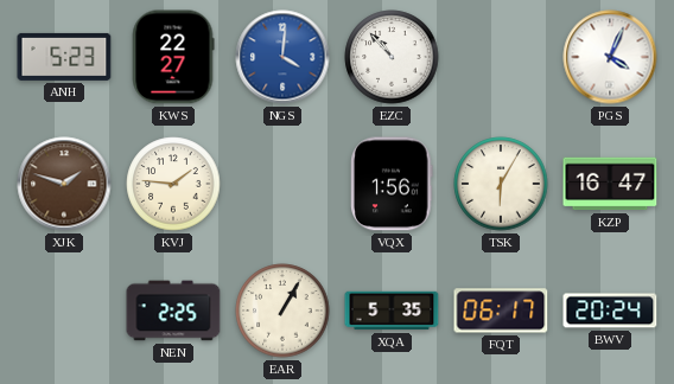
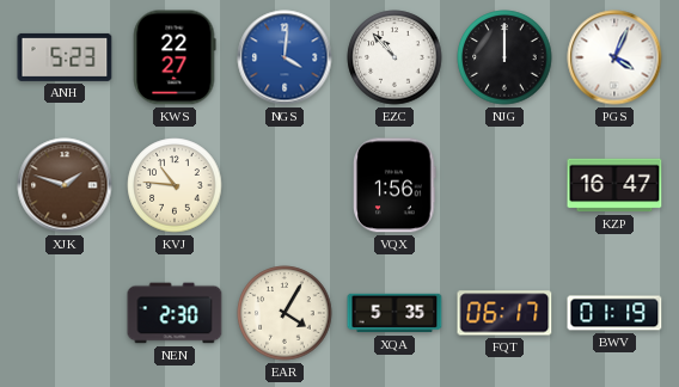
NJG: none -> 12:00
KVJ: 1:46 -> 10:46
TSK: 6:05 -> none
NEN: 2:25 -> 2:30
EAR: 1:05 -> 4:05
BWV: 20:24 -> 01:19
